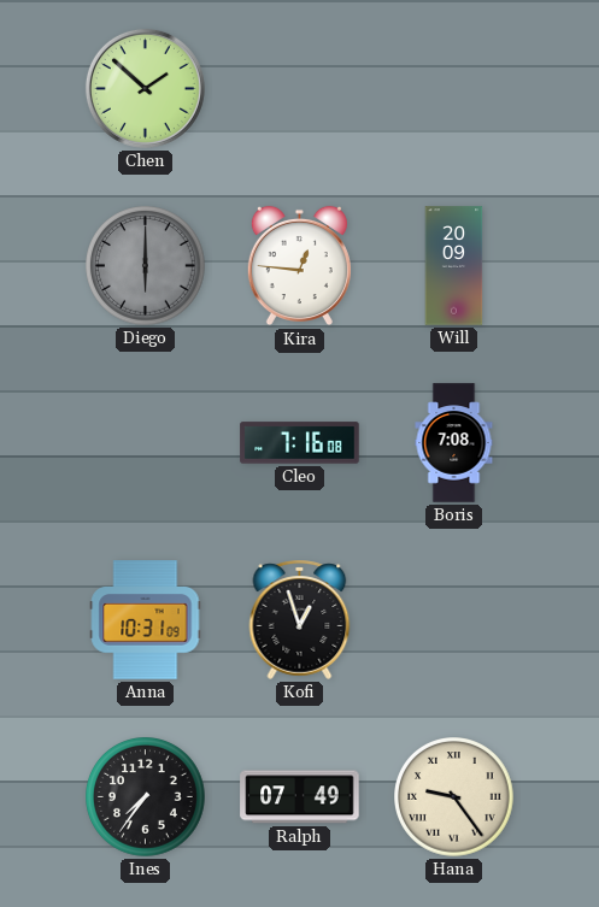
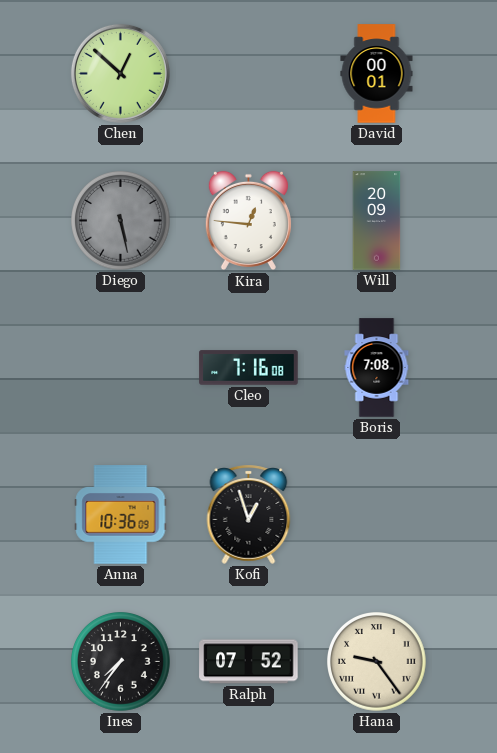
Chen: 1:52 -> 12:52
David: none -> 00:01
Diego: 6:00 -> 5:28
Anna: 10:31 -> 10:36
Ralph: 07:49 -> 07:52
